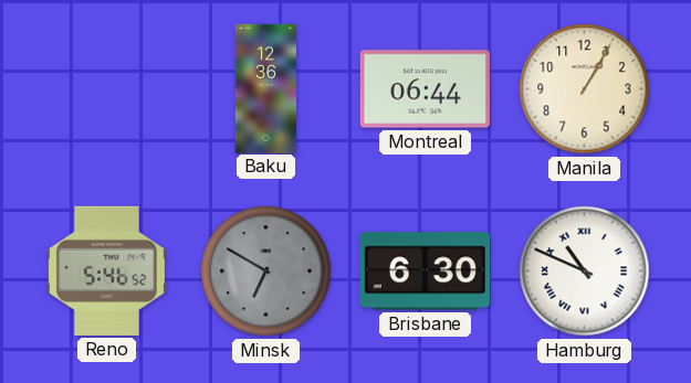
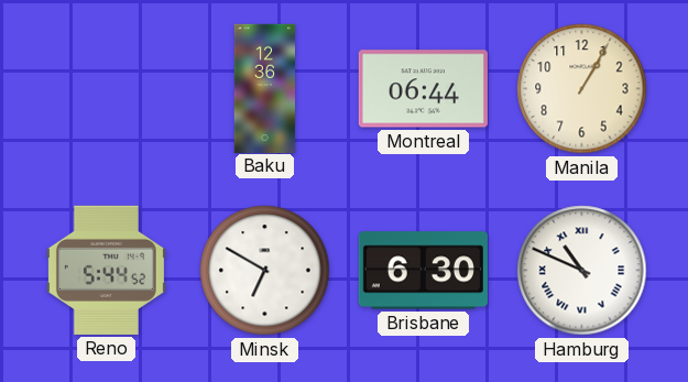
Reno: 5:46 -> 5:44
Minsk dial: grey -> white
